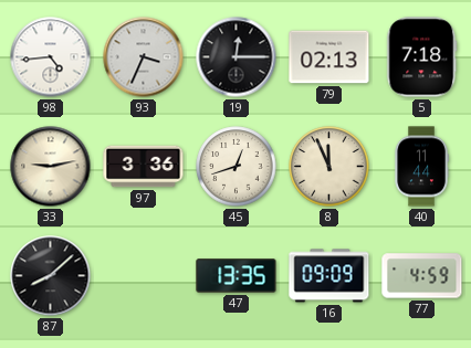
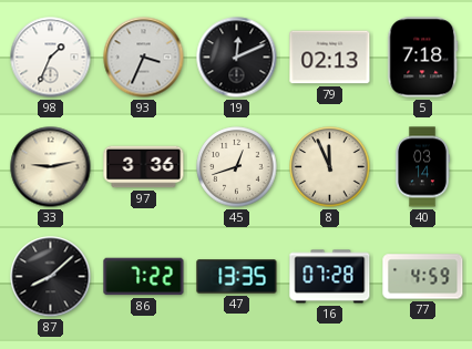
98: 4:44 -> 1:34
19: 12:15 -> 12:11
40: 11:44 -> 03:14
86: none -> 7:22
16: 09:09 -> 07:28
